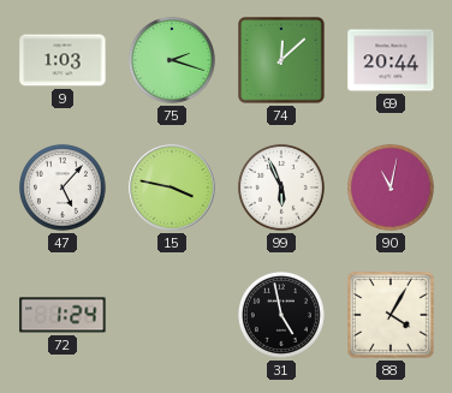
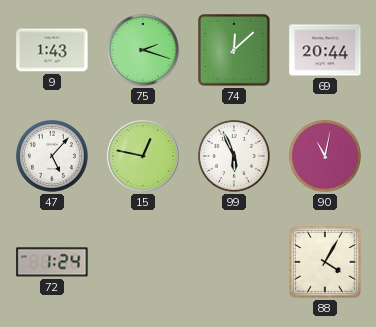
9: 1:03 -> 1:43
15: 3:47 -> 12:47
31: 4:58 -> none
